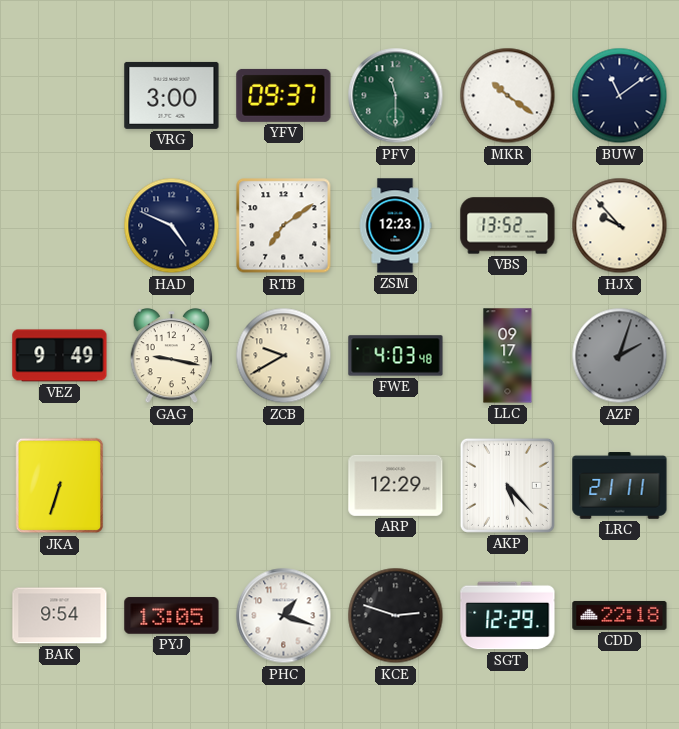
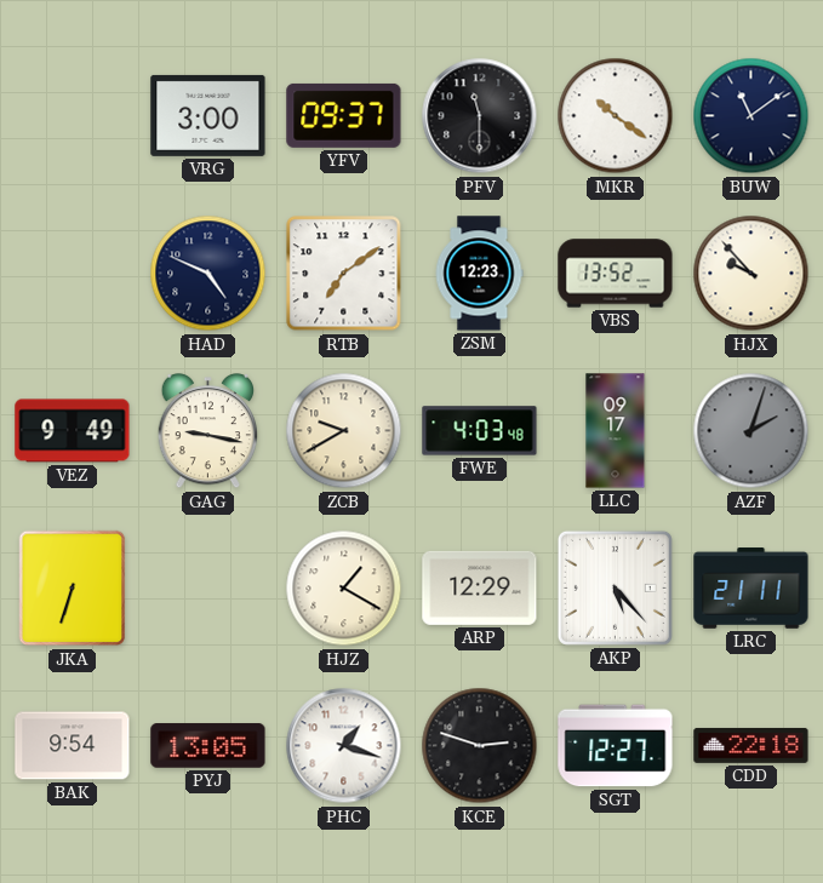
PFV dial: green -> black
HJZ: none -> 1:20
SGT: 12:29 -> 12:27
